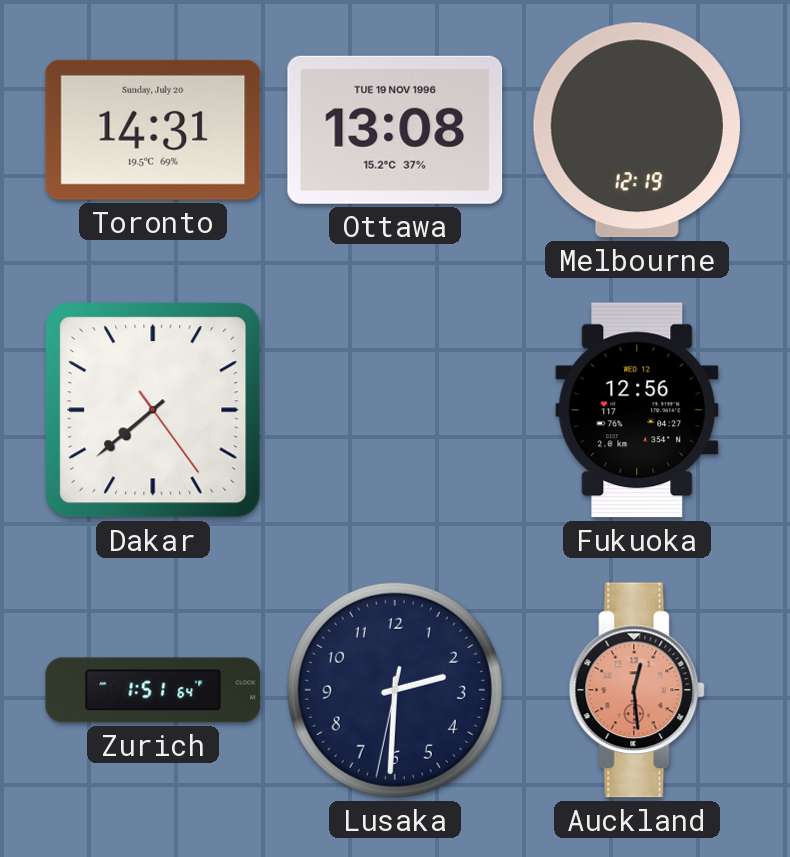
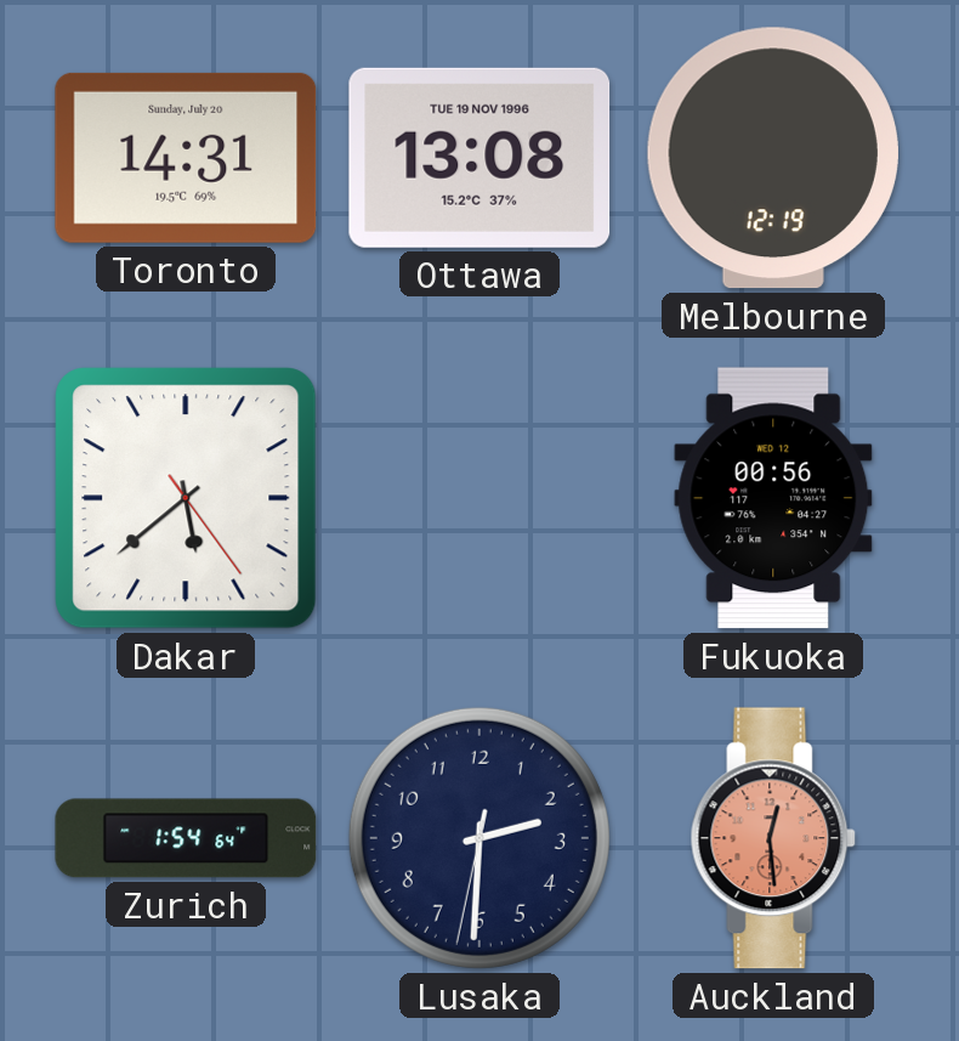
Dakar: 7:38 -> 5:38
Fukuoka: 12:56 -> 00:56
Zurich: 1:51 -> 1:54
